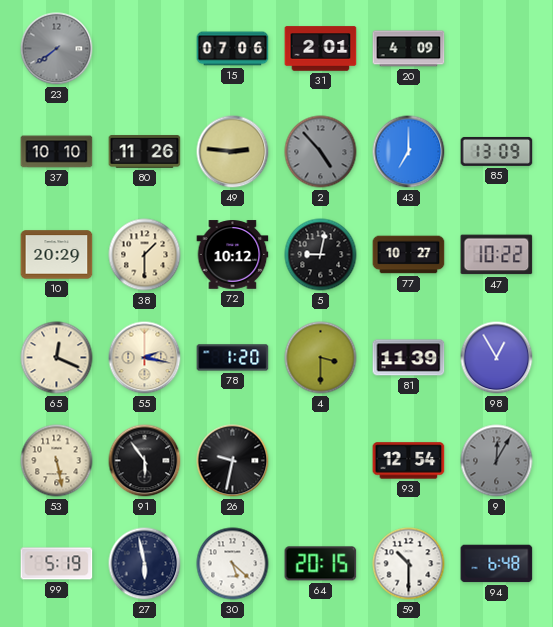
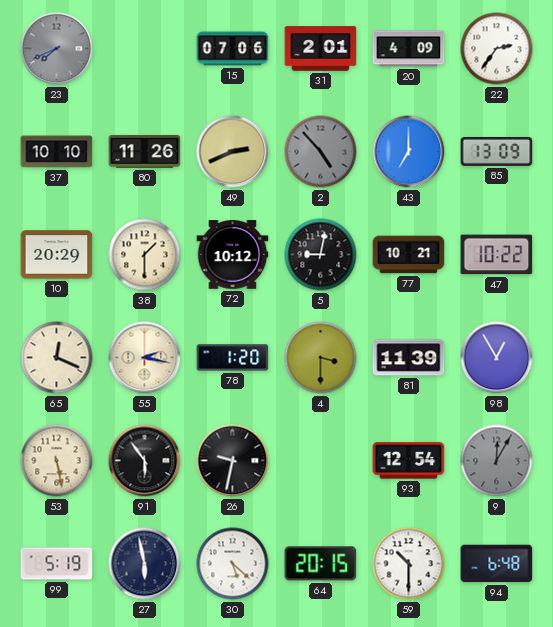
23: 7:39 -> 7:41
22: none -> 2:36
49: 2:46 -> 2:41
77: 10:27 -> 10:21
